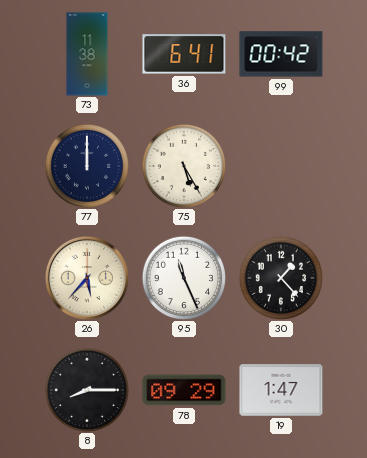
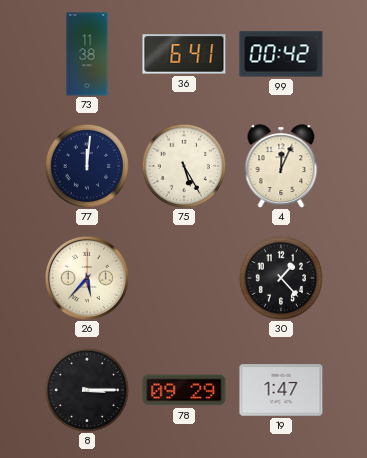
77: 12:00 -> 12:01
4: none -> 12:04
95: 11:26 -> none
8: 8:15 -> 3:15
